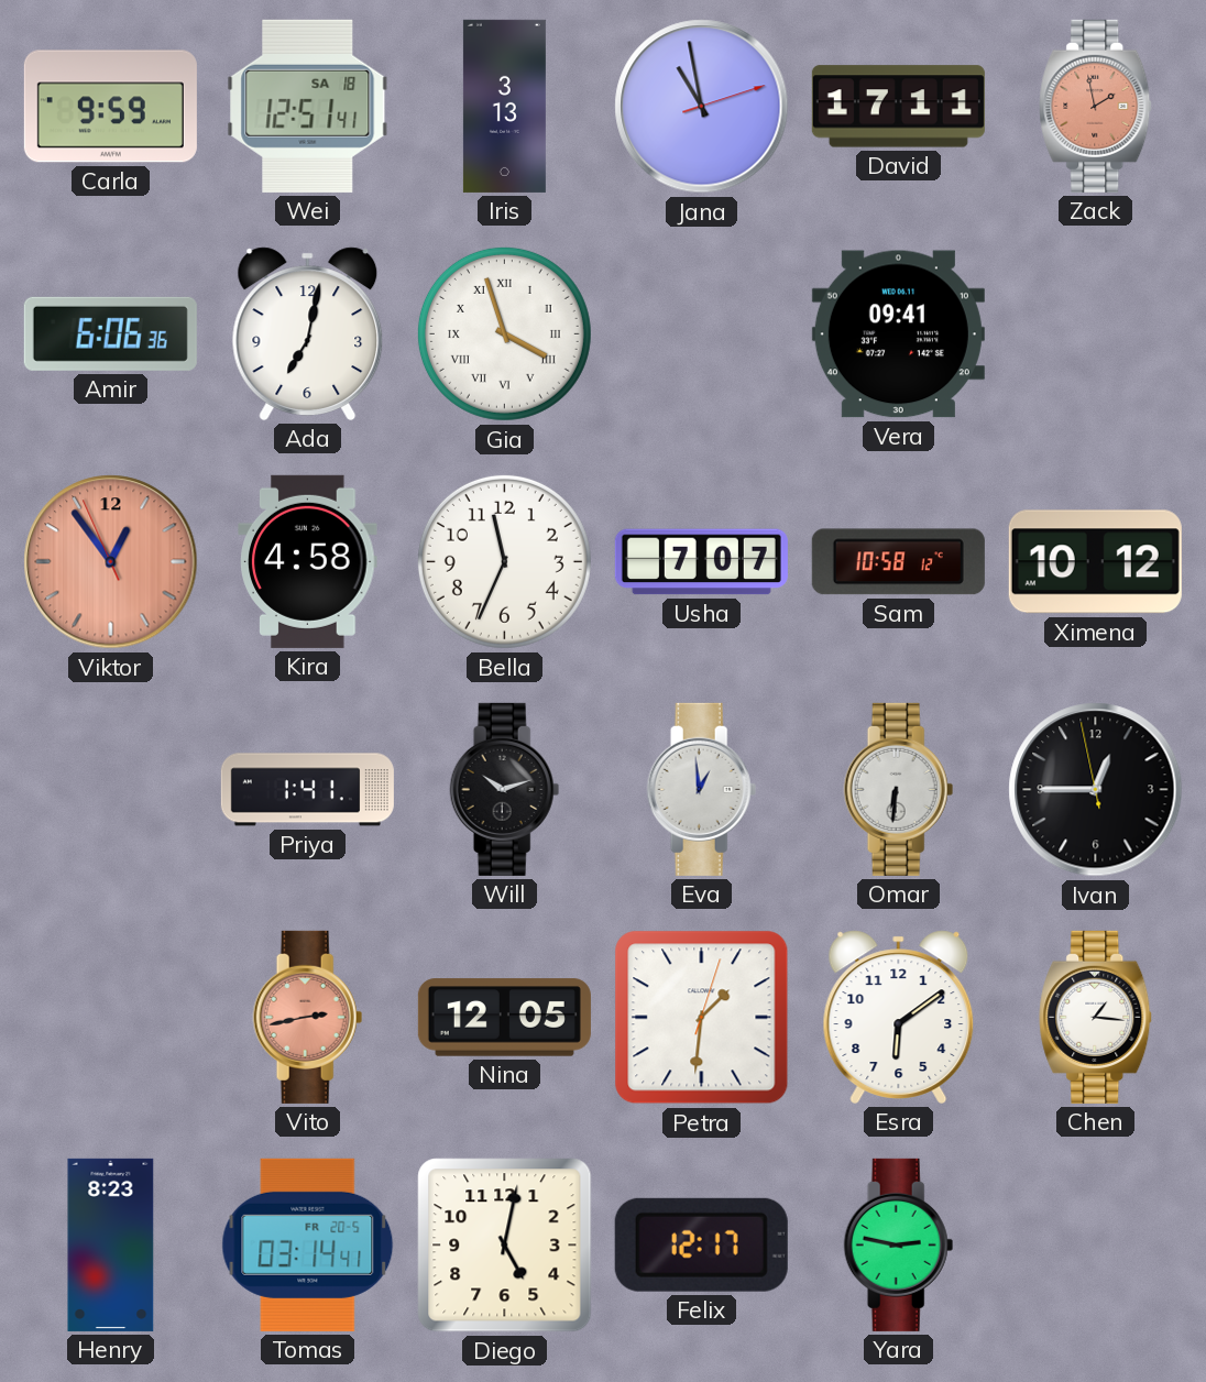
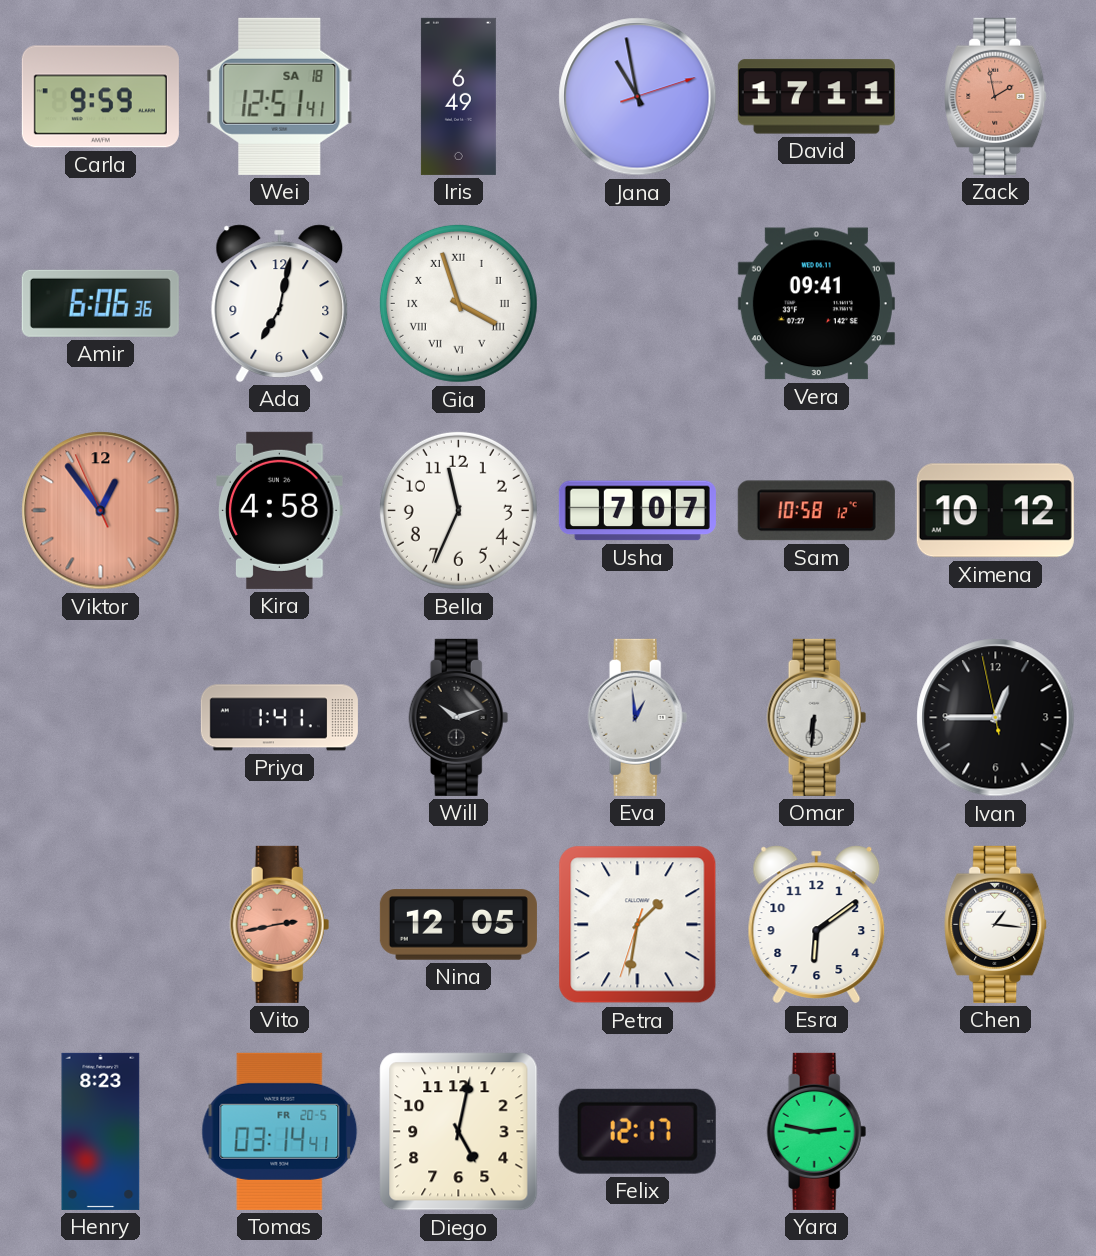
Iris: 3:13 -> 6:49
Petra: 1:31:03 -> 1:31:33
